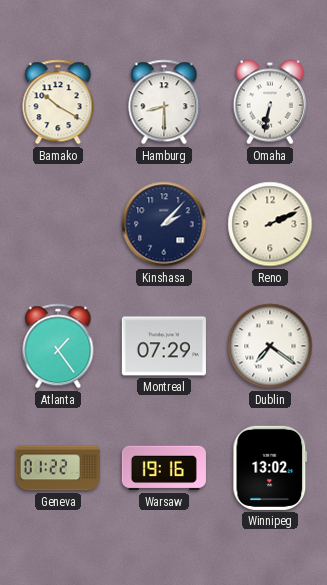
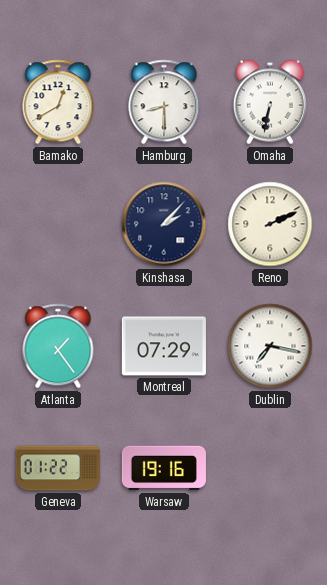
Bamako: 10:20 -> 12:40
Dublin: 7:21 -> 7:17
Winnipeg: 13:02 -> none
